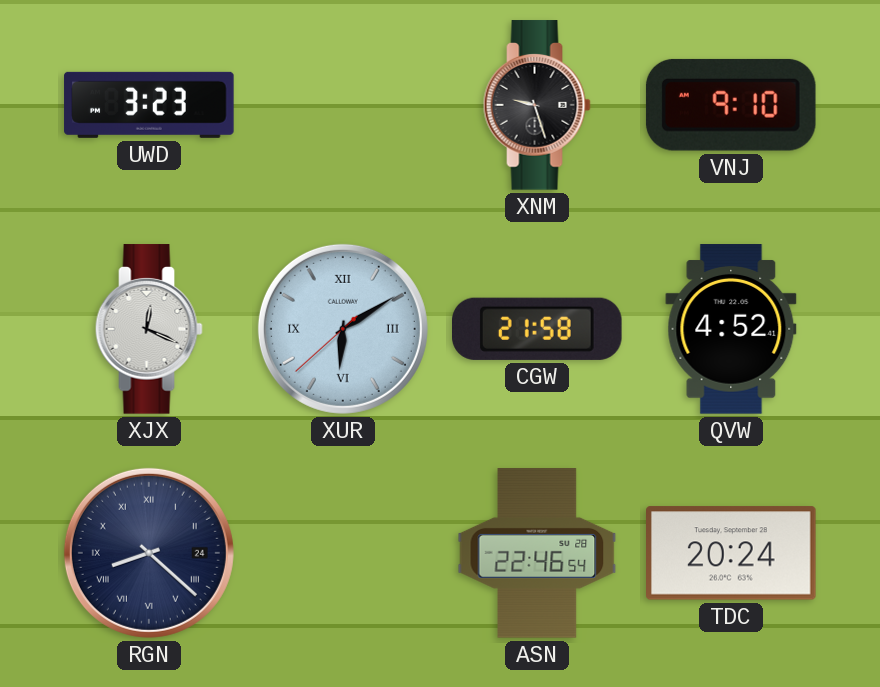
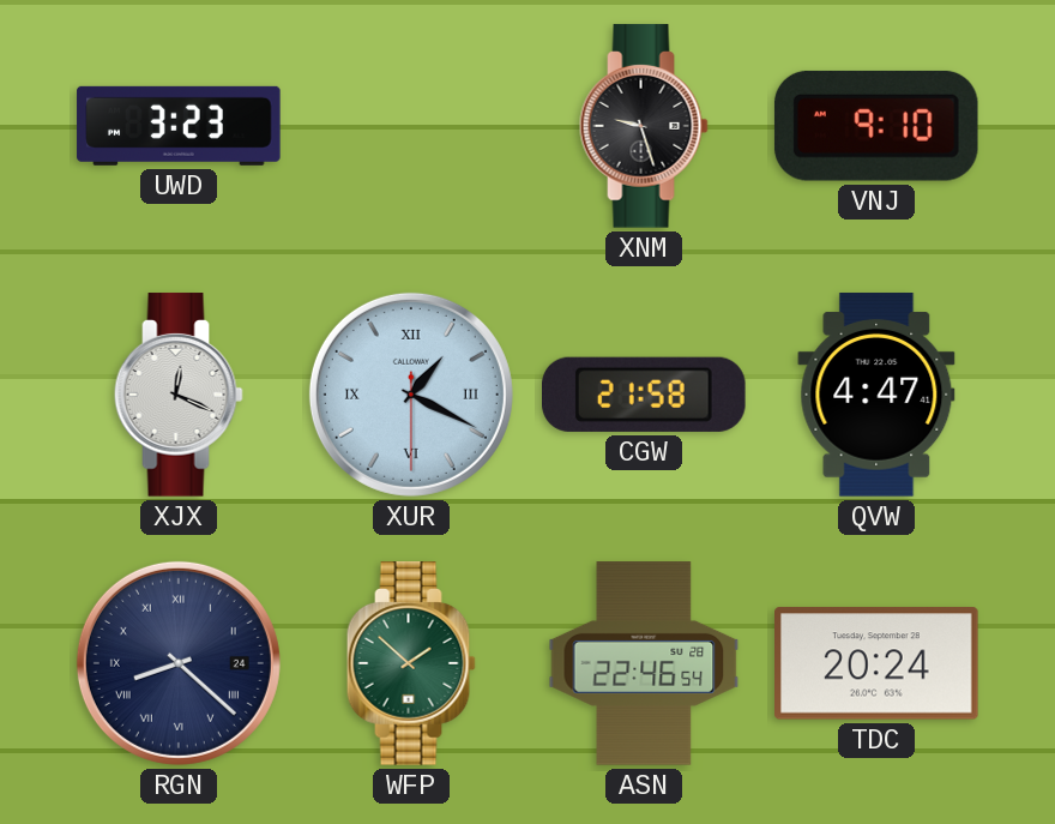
XUR: 6:09 -> 1:19
QVW: 4:52 -> 4:47
WFP: none -> 1:52
